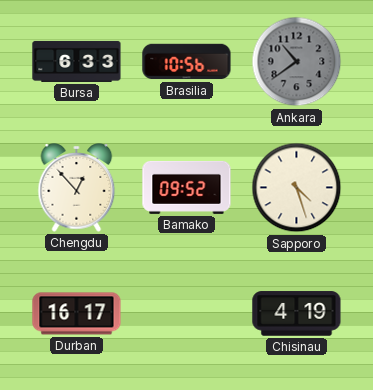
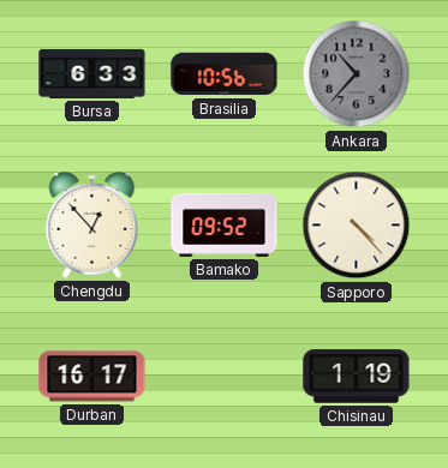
Ankara: 10:39 -> 10:37
Sapporo: 4:27 -> 4:23
Chisinau: 4:19 -> 1:19
